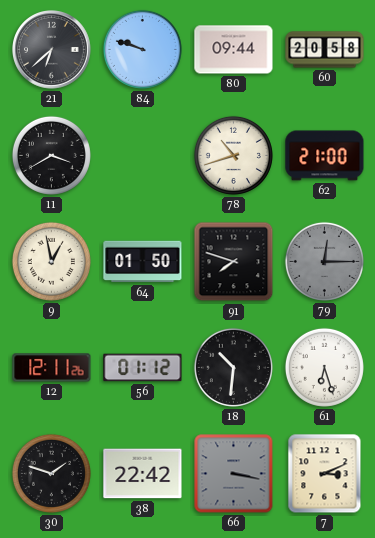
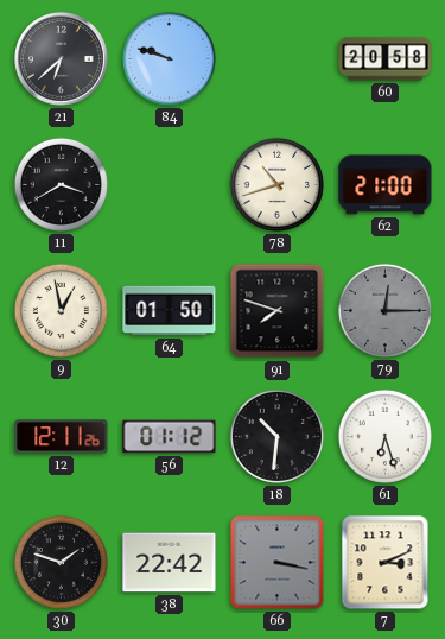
80: 09:44 -> none
